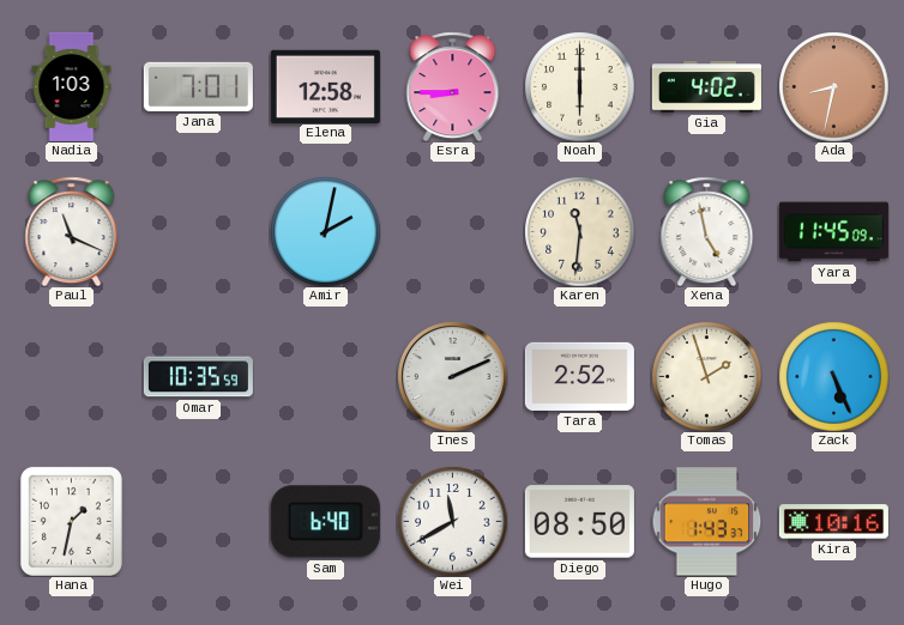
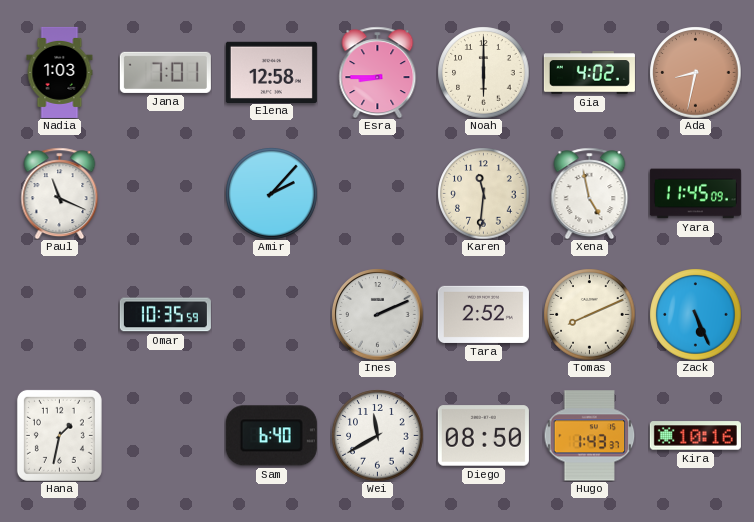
Amir: 2:02 -> 2:07
Tomas: 1:57 -> 8:11
